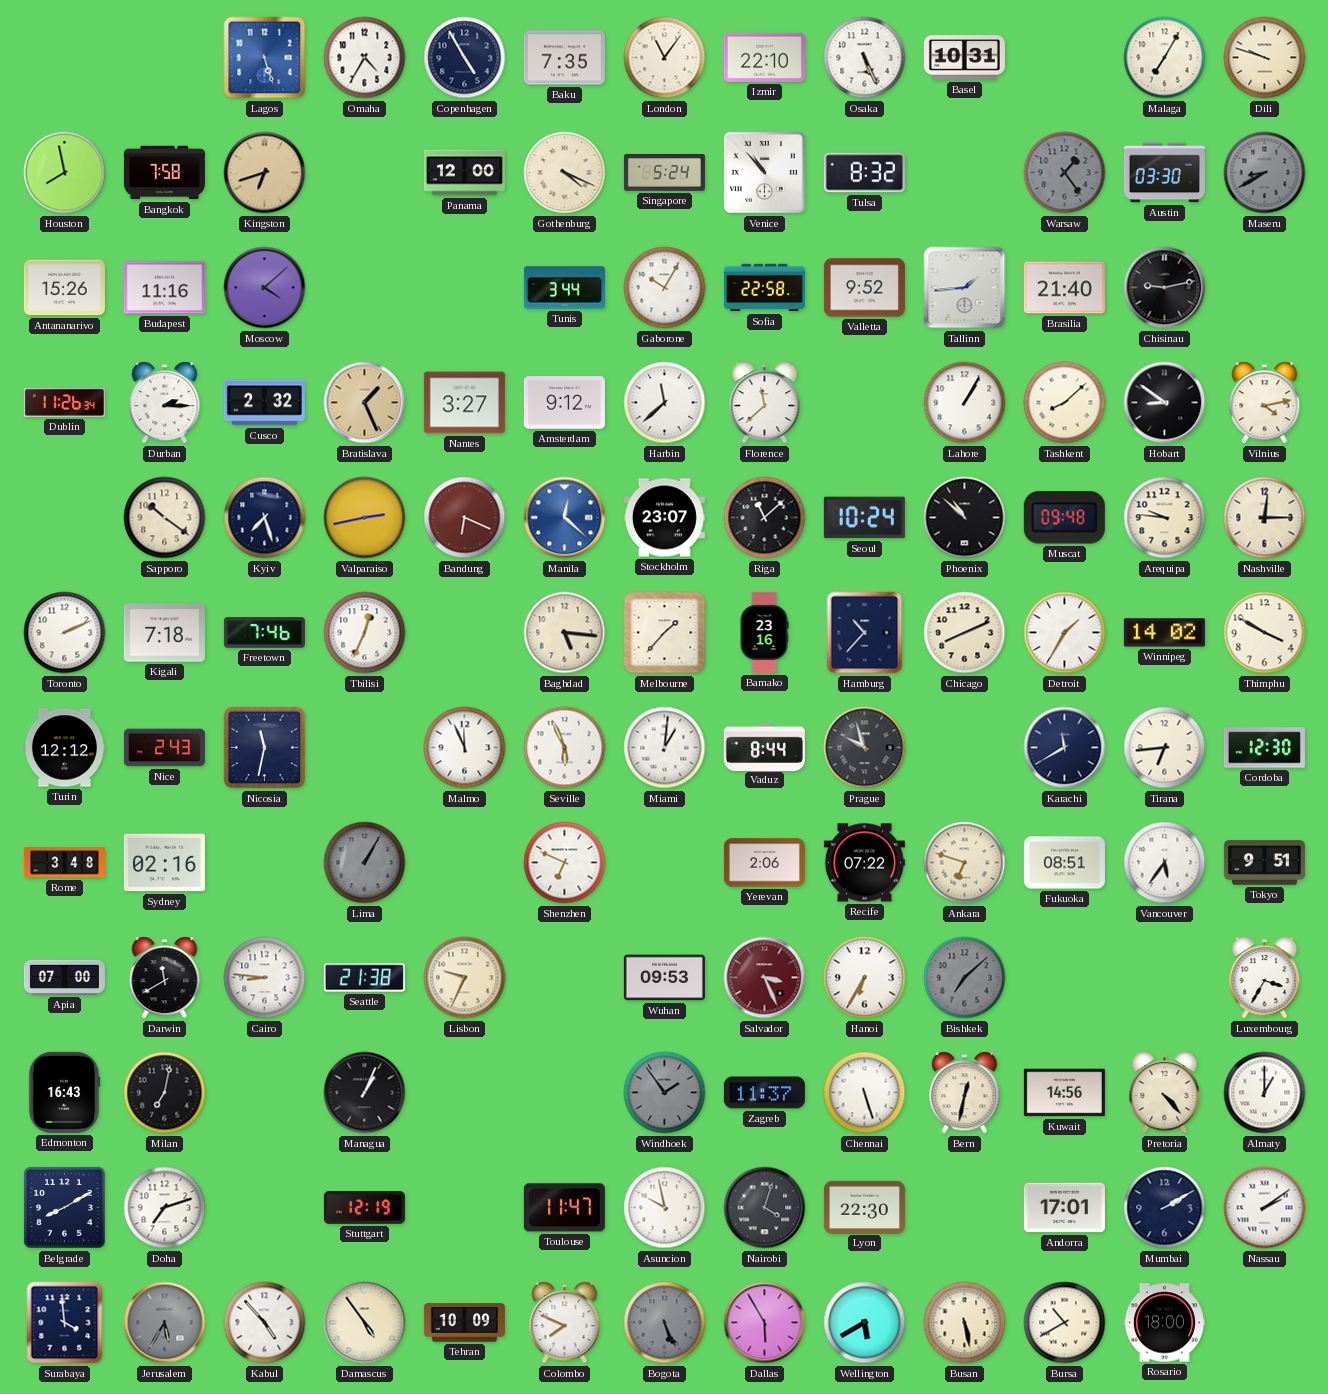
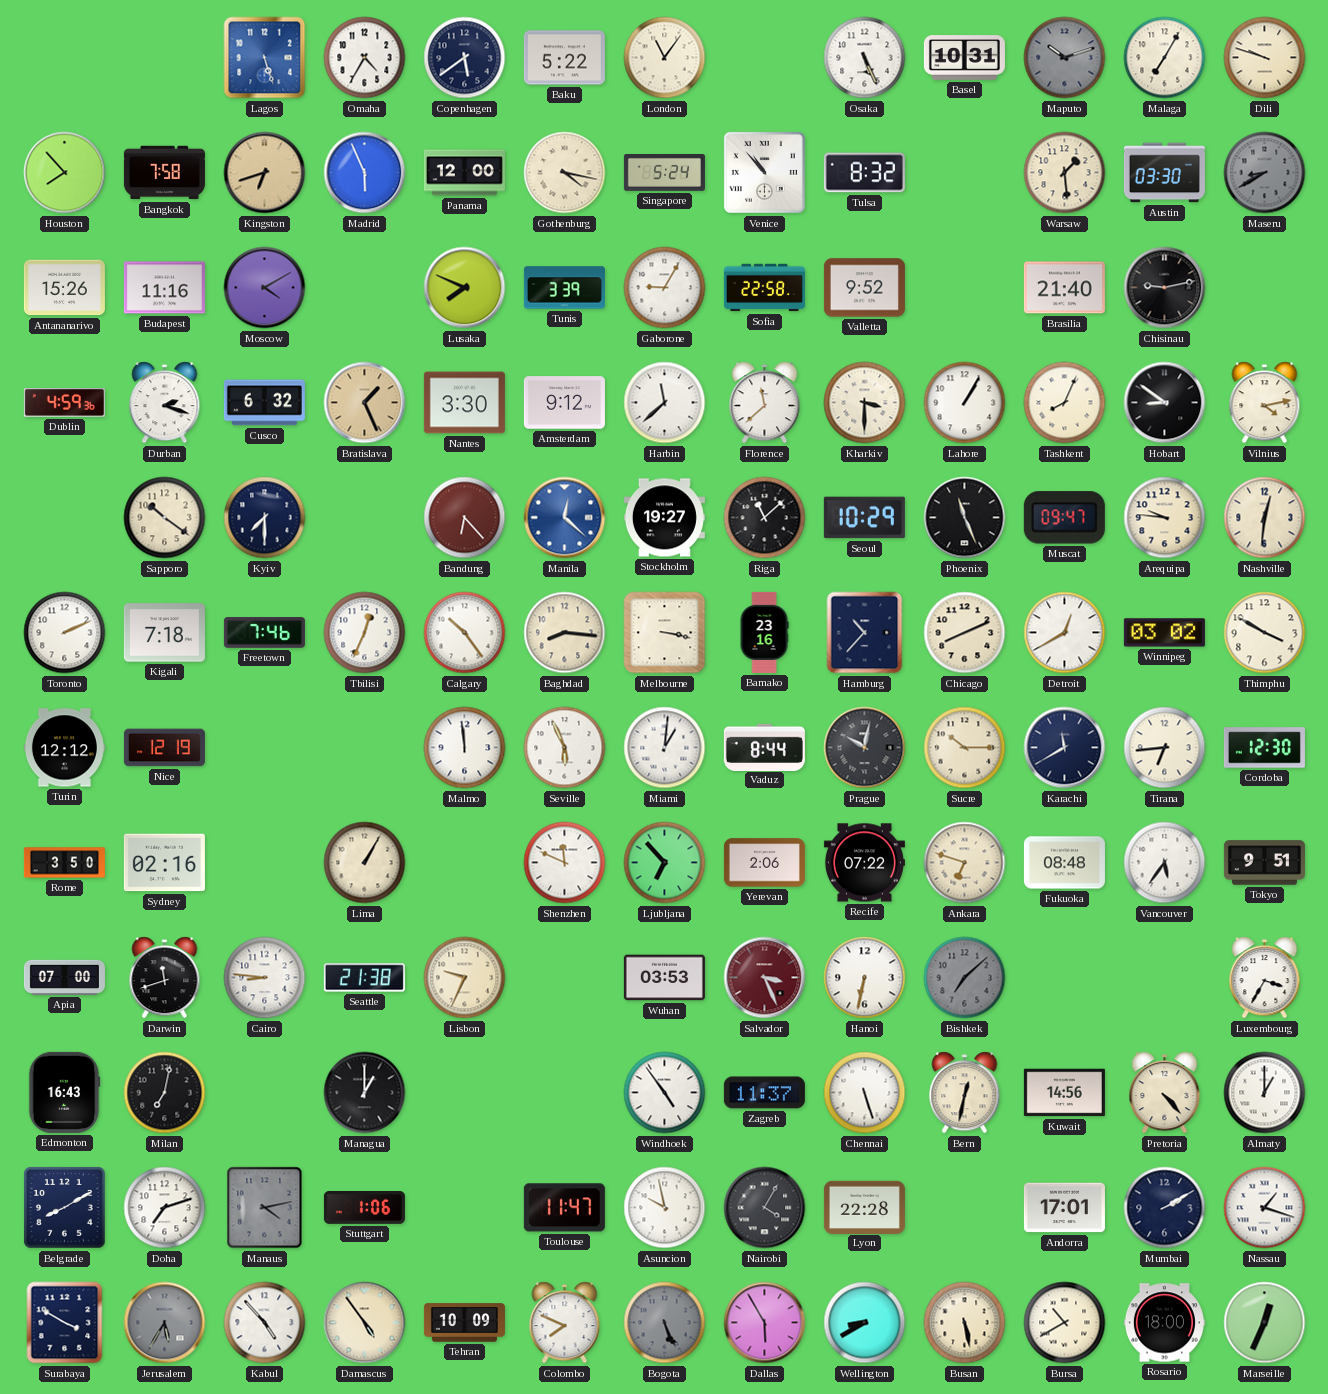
Copenhagen: 4:55 -> 5:39
Baku: 7:35 -> 5:22
Izmir: 22:10 -> none
Maputo: none -> 10:12
Houston: 7:58 -> 7:53
Madrid: none -> 5:56
Gothenburg: 4:19 -> 4:17
Warsaw: 1:24 -> 1:29
Warsaw dial: grey -> cream
Moscow: 4:08 -> 4:10
Lusaka: none -> 7:49
Tunis: 3:44 -> 3:39
Gaborone: 10:05 -> 9:05
Tallinn: 1:44 -> none
Dublin: 11:26 -> 4:59
Durban: 2:15 -> 2:18
Cusco: 2:32 -> 6:32
Nantes: 3:27 -> 3:30
Kharkiv: none -> 3:30
Tashkent: 8:08 -> 8:04
Kyiv: 7:27 -> 7:30
Valparaiso: 2:43 -> none
Bandung: 6:19 -> 6:23
Stockholm: 23:07 -> 19:27
Seoul: 10:24 -> 10:29
Phoenix: 10:52 -> 11:26
Muscat: 09:48 -> 09:47
Nashville: 12:15 -> 12:31
Calgary: none -> 10:24
Baghdad: 5:16 -> 8:16
Melbourne: 1:37 -> 3:17
Detroit: 1:35 -> 12:40
Winnipeg: 14:02 -> 03:02
Nice: 2:43 -> 12:19
Nicosia: 11:32 -> none
Malmo: 11:56 -> 11:59
Prague: 9:57 -> 10:02
Sucre: none -> 10:15
Rome: 3:48 -> 3:50
Lima dial: grey -> cream
Shenzhen: 6:49 -> 11:49
Ljubljana: none -> 6:53
Fukuoka: 08:51 -> 08:48
Darwin: 11:40 -> 11:42
Wuhan: 09:53 -> 03:53
Hanoi: 6:35 -> 6:32
Managua: 1:04 -> 1:00
Windhoek: 1:54 -> 4:54
Windhoek dial: grey -> white
Manaus: none -> 4:13
Stuttgart: 12:19 -> 1:06
Nairobi: 4:03 -> 4:05
Lyon: 22:30 -> 22:28
Nassau: 2:09 -> 1:18
Surabaya: 3:59 -> 3:50
Wellington: 5:40 -> 8:40
Marseille: none -> 12:34
